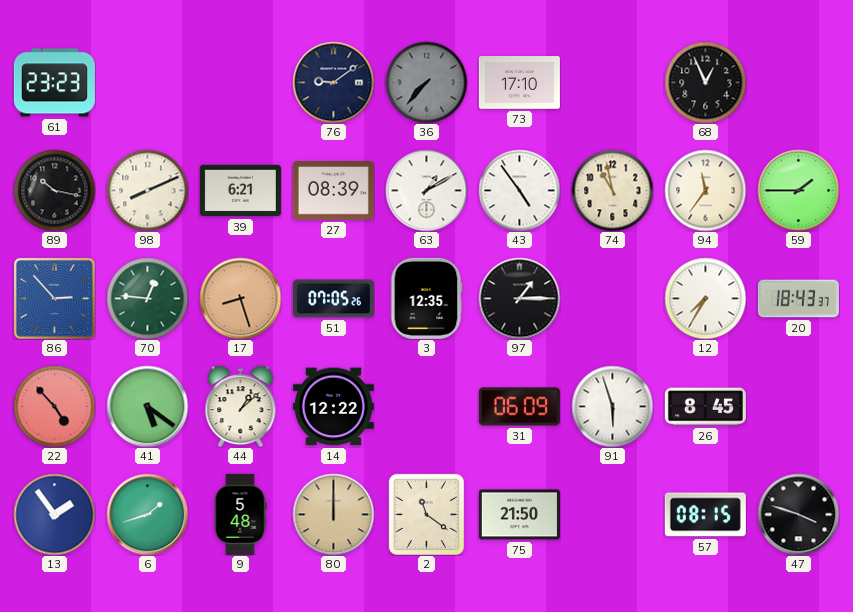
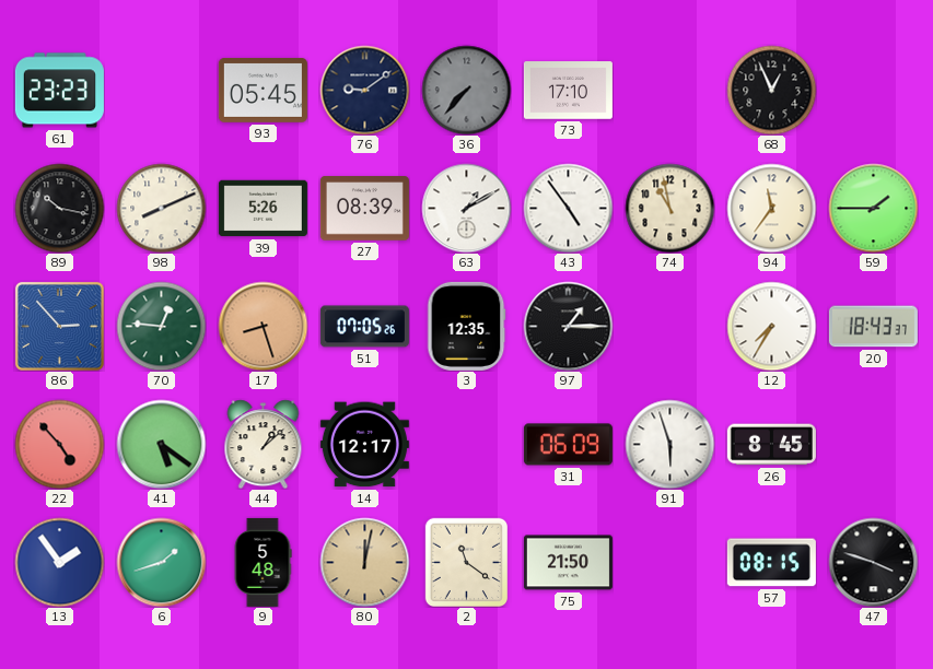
93: none -> 05:45
39: 6:21 -> 5:26
14: 12:22 -> 12:17
80: 12:00 -> 12:02
